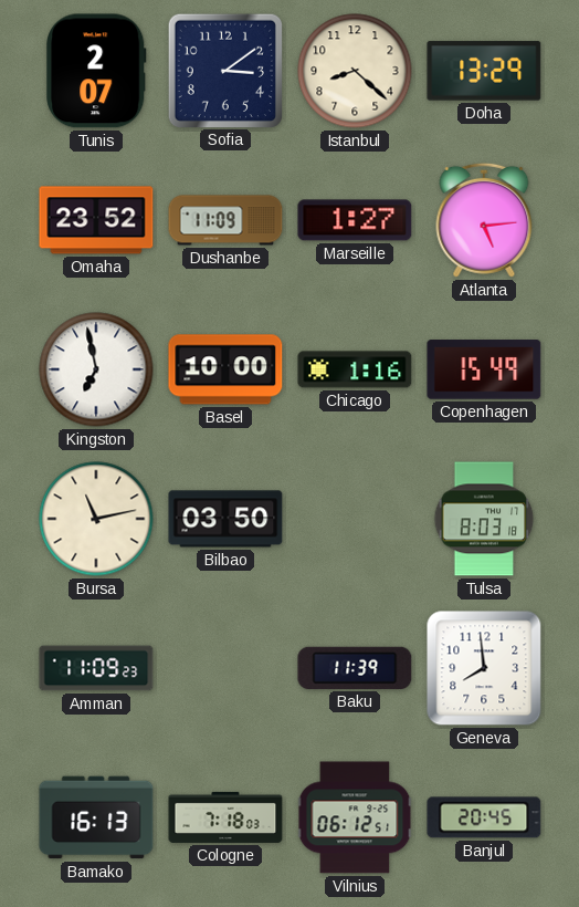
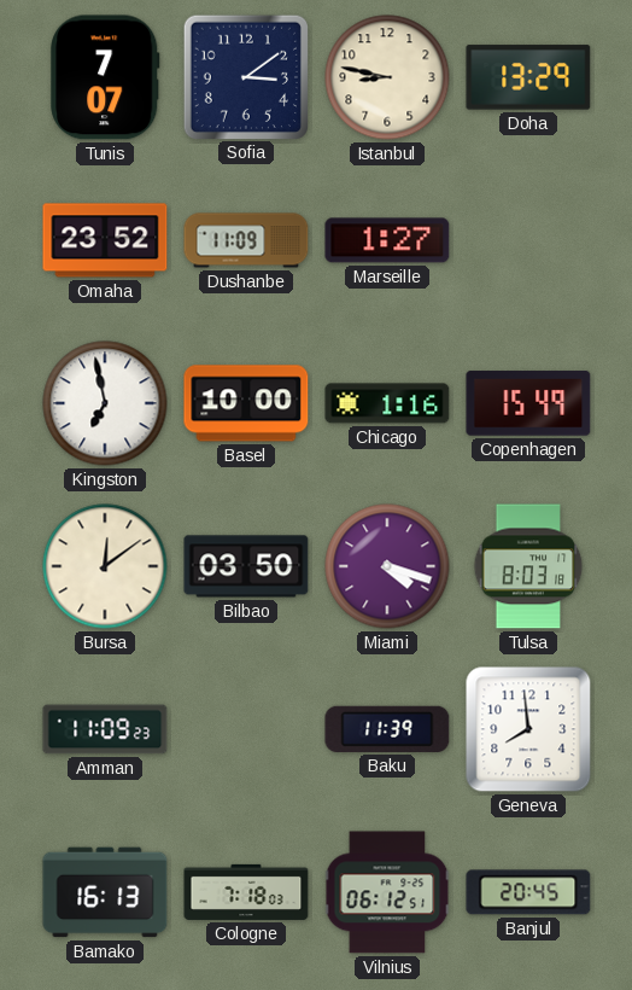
Tunis: 2:07 -> 7:07
Istanbul: 8:22 -> 8:47
Atlanta: 5:14 -> none
Bursa: 11:13 -> 12:09
Miami: none -> 4:18
